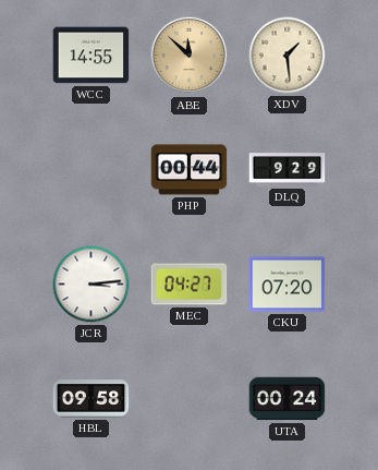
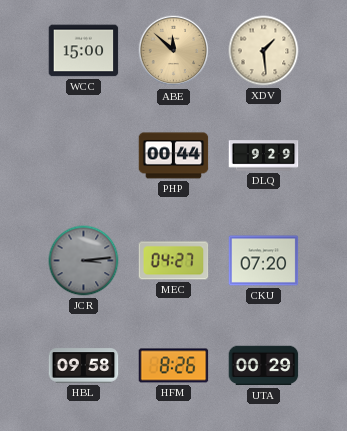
WCC: 14:55 -> 15:00
JCR dial: white -> grey
HFM: none -> 8:26
UTA: 00:24 -> 00:29
